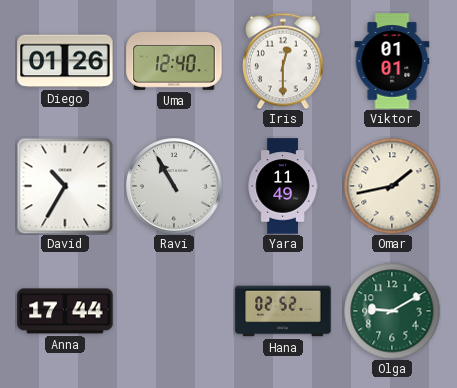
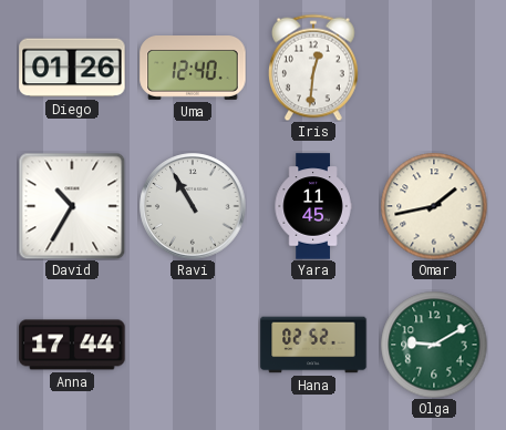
Iris: 12:30 -> 12:31
Viktor: 01:01 -> none
Yara: 11:49 -> 11:45
